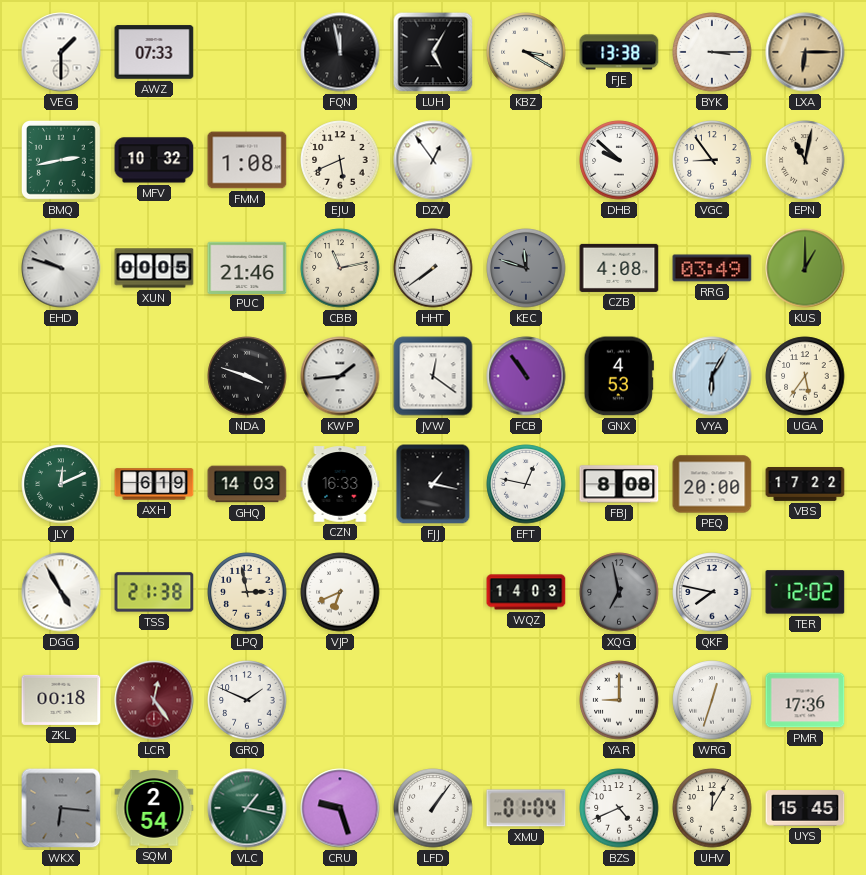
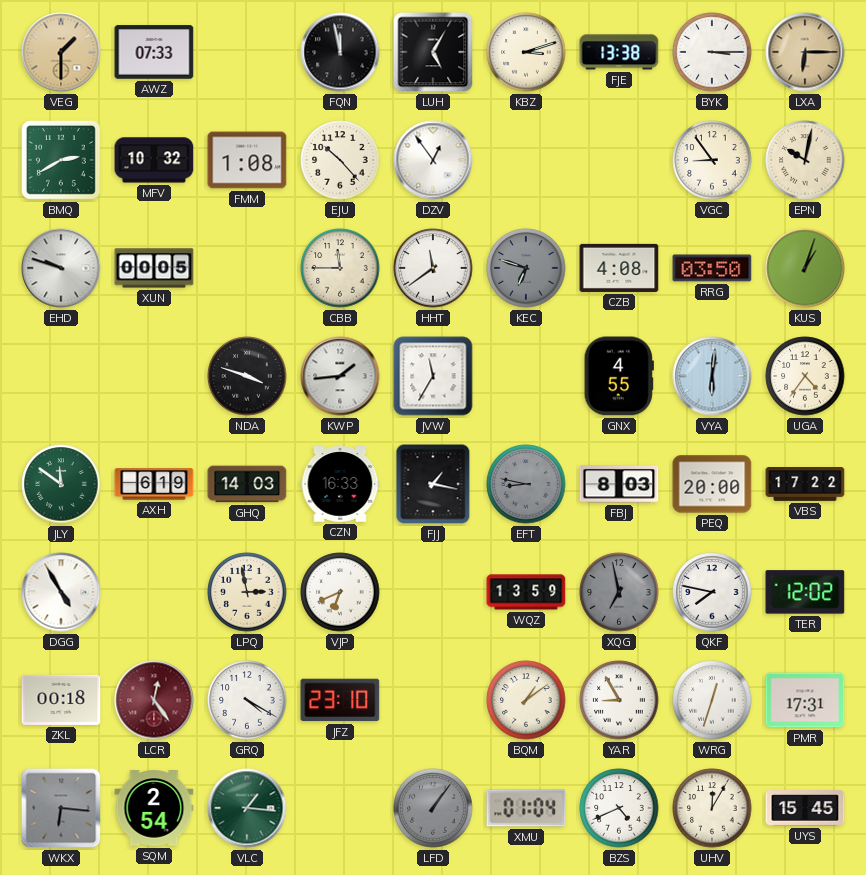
VEG dial: white -> champagne
KBZ: 3:20 -> 3:12
BMQ: 2:43 -> 2:40
EJU: 5:41 -> 10:23
DHB: 9:52 -> none
EPN: 11:02 -> 10:02
PUC: 21:46 -> none
CBB: 11:13 -> 11:45
HHT: 7:39 -> 11:39
KEC: 11:48 -> 6:48
RRG: 03:49 -> 03:50
KUS: 1:00 -> 1:03
JVW: 12:21 -> 11:35
FCB: 10:54 -> none
GNX: 4:53 -> 4:55
VYA: 6:05 -> 6:01
UGA: 5:36 -> 4:36
JLY: 12:11 -> 11:51
EFT: 12:47 -> 8:47
EFT dial: white -> grey
FBJ: 8:08 -> 8:03
TSS: 21:38 -> none
WQZ: 14:03 -> 13:59
GRQ: 1:49 -> 4:20
JFZ: none -> 23:10
BQM: none -> 1:09
YAR: 9:00 -> 8:55
PMR: 17:36 -> 17:31
VLC: 1:17 -> 1:16
CRU: 9:27 -> none
LFD dial: white -> grey
